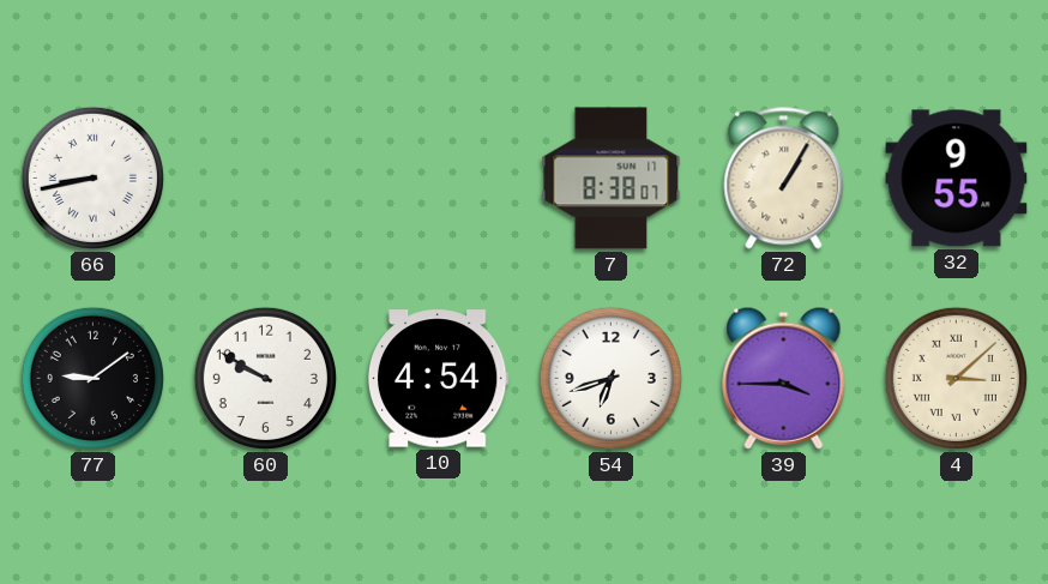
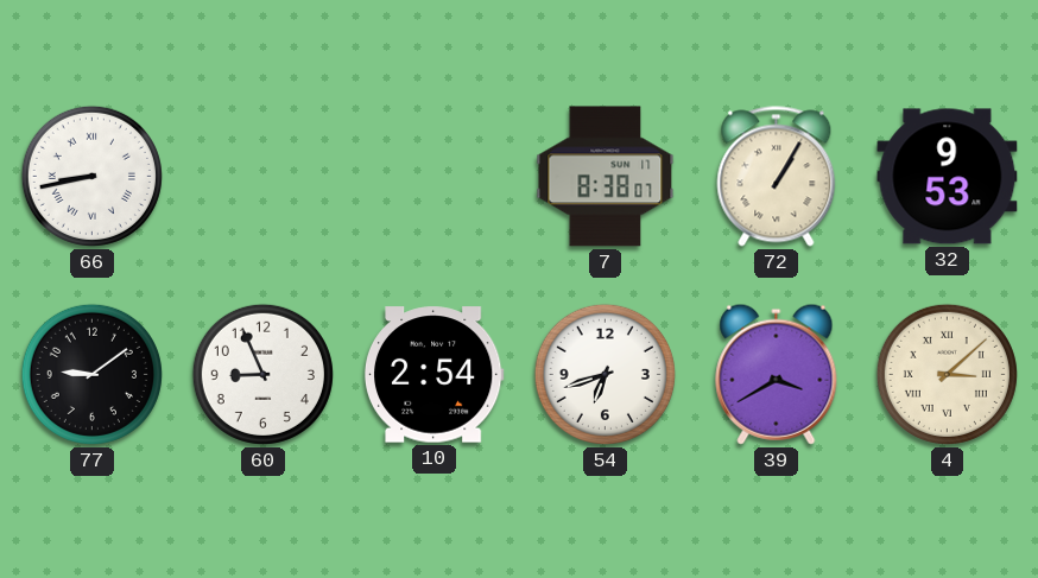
32: 9:55 -> 9:53
60: 9:50 -> 8:56
10: 4:54 -> 2:54
39: 3:45 -> 3:40
